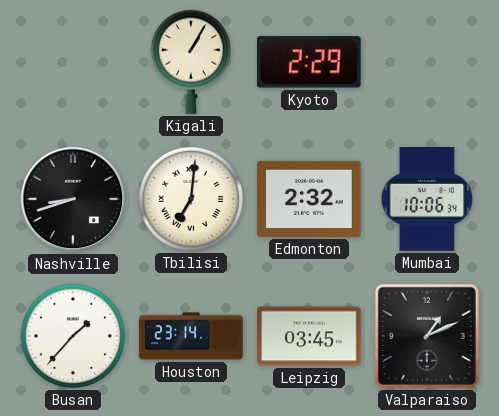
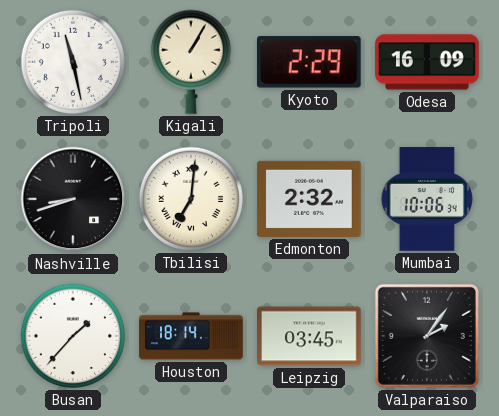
Tripoli: none -> 11:28
Odesa: none -> 16:09
Houston: 23:14 -> 18:14
Valparaiso: 1:11 -> 2:06
